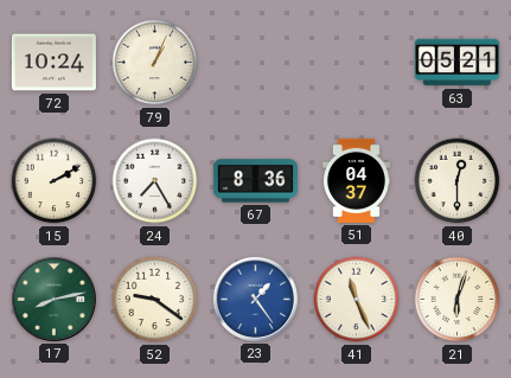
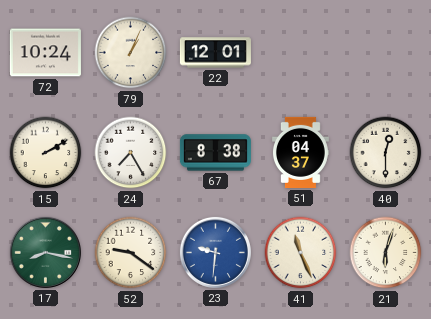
22: none -> 12:01
63: 05:21 -> none
67: 8:36 -> 8:38
17: 8:13 -> 8:17
23: 1:24 -> 9:31
